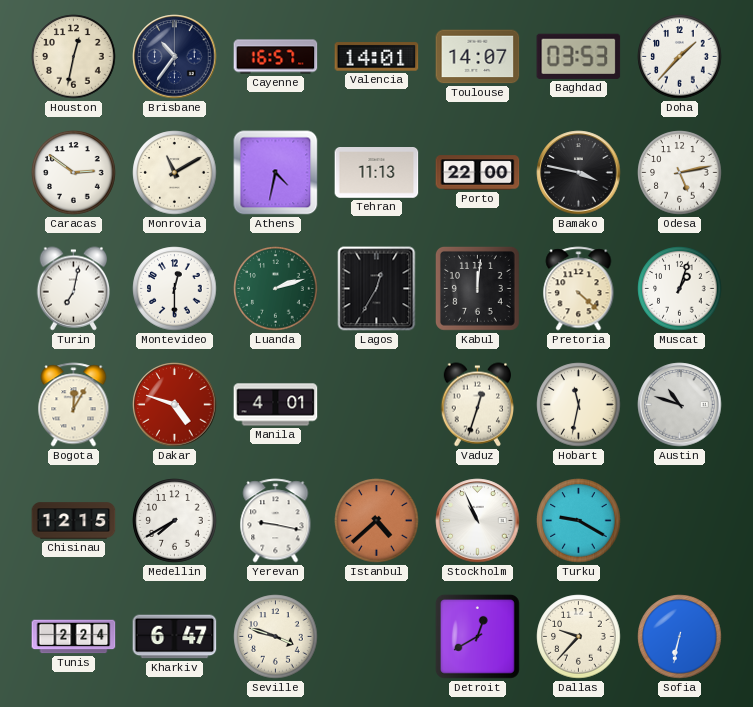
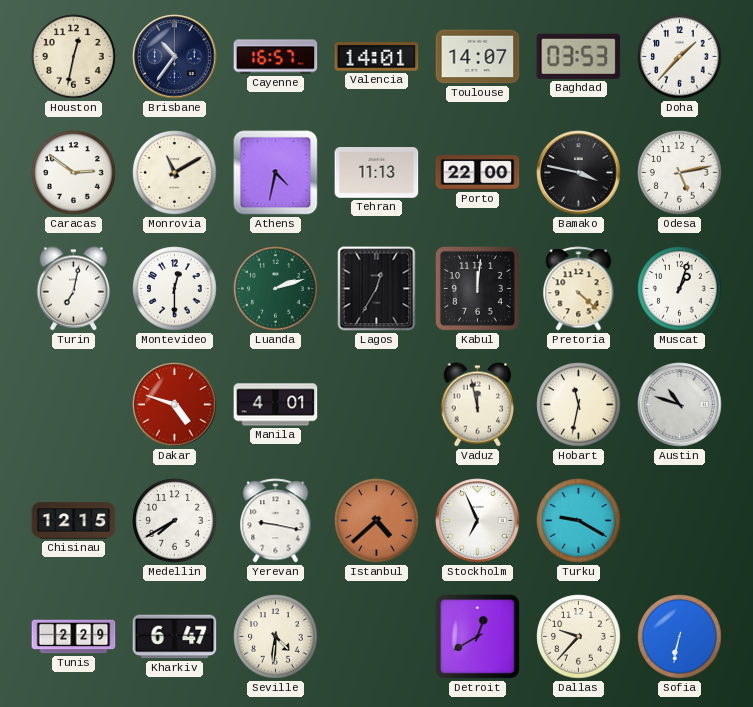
Bogota: 12:05 -> none
Vaduz: 12:33 -> 11:58
Stockholm: 10:56 -> 6:56
Tunis: 2:24 -> 2:29
Seville: 3:48 -> 4:31
